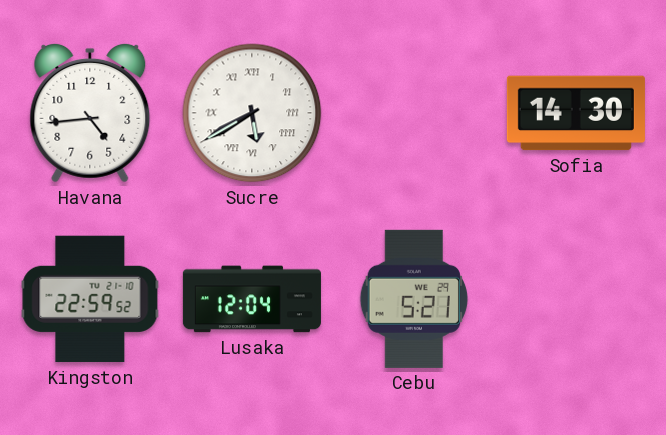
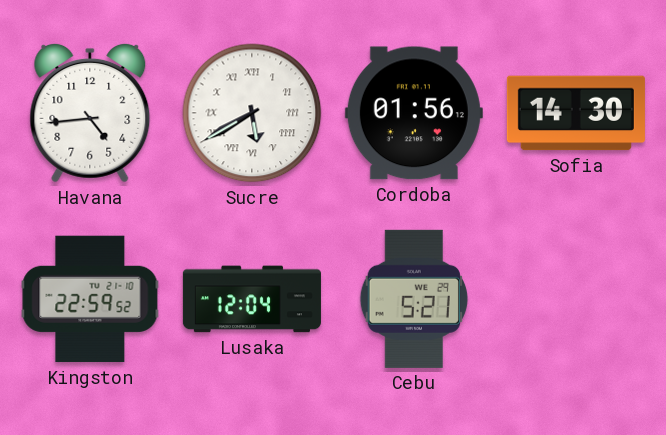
Cordoba: none -> 01:56
